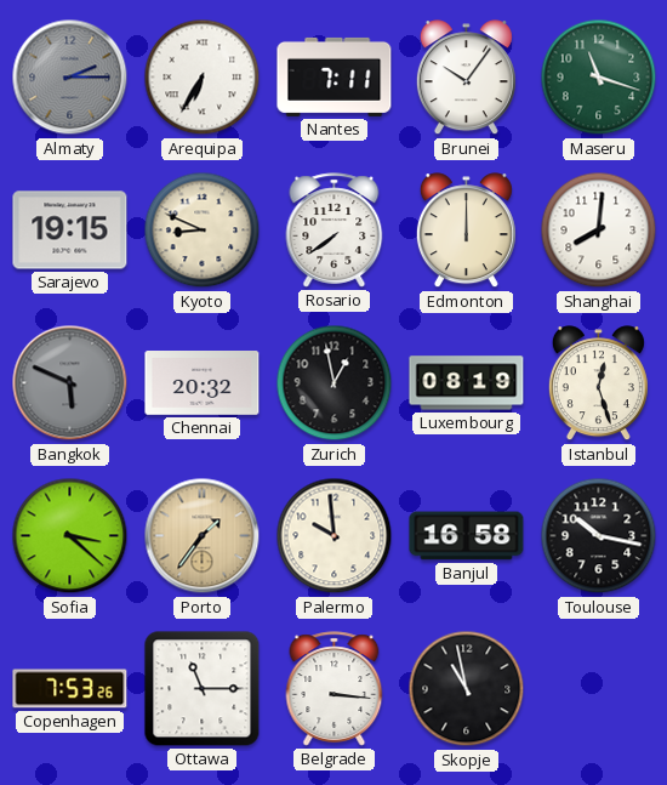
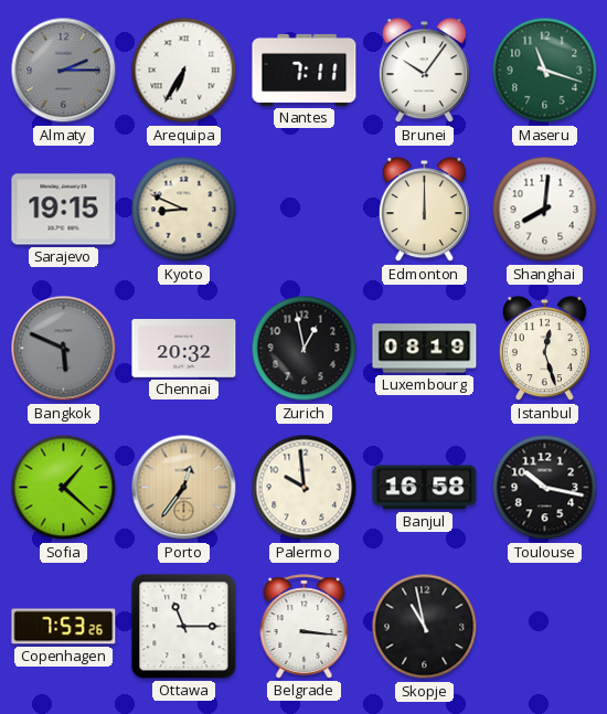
Rosario: 7:39 -> none
Sofia: 3:22 -> 1:22
Porto: 1:36 -> 12:36
